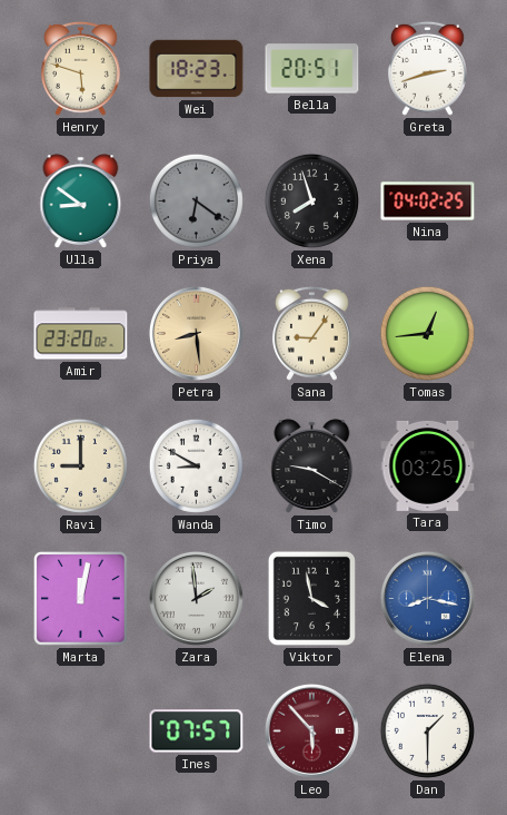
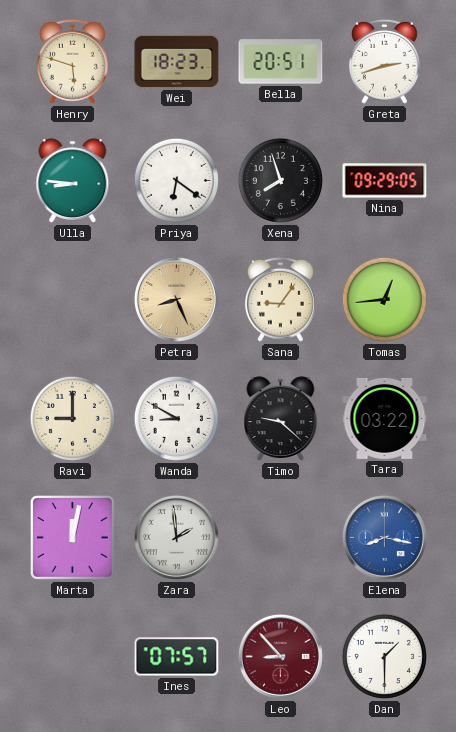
Ulla: 8:51 -> 8:46
Priya dial: grey -> white
Nina: 04:02 -> 09:29
Amir: 23:20 -> none
Petra: 8:29 -> 8:26
Timo: 9:20 -> 9:22
Tara: 03:25 -> 03:22
Viktor: 3:58 -> none
Leo: 5:53 -> 8:53
